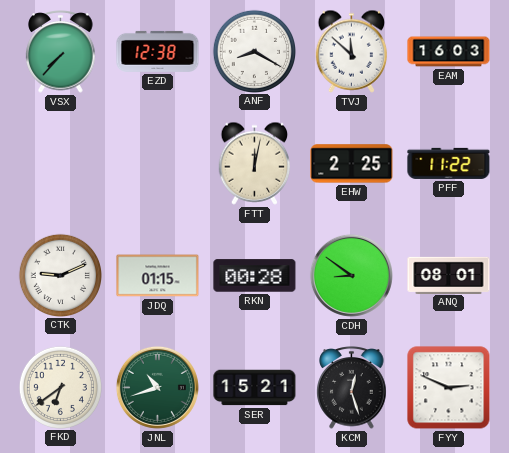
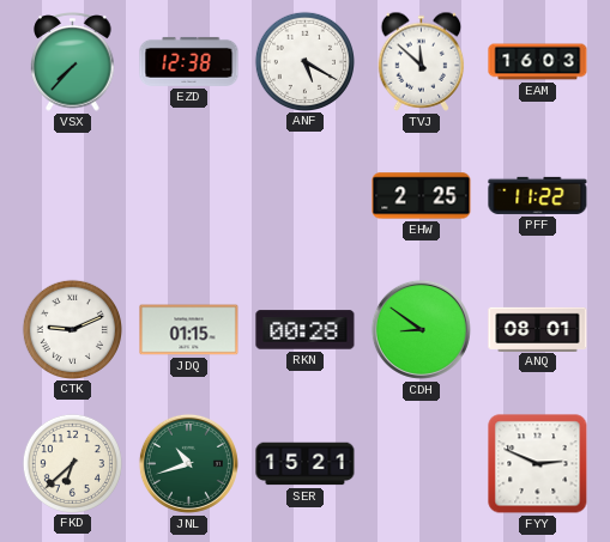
ANF: 8:20 -> 5:20
FTT: 12:02 -> none
FKD: 6:39 -> 6:38
KCM: 12:27 -> none
